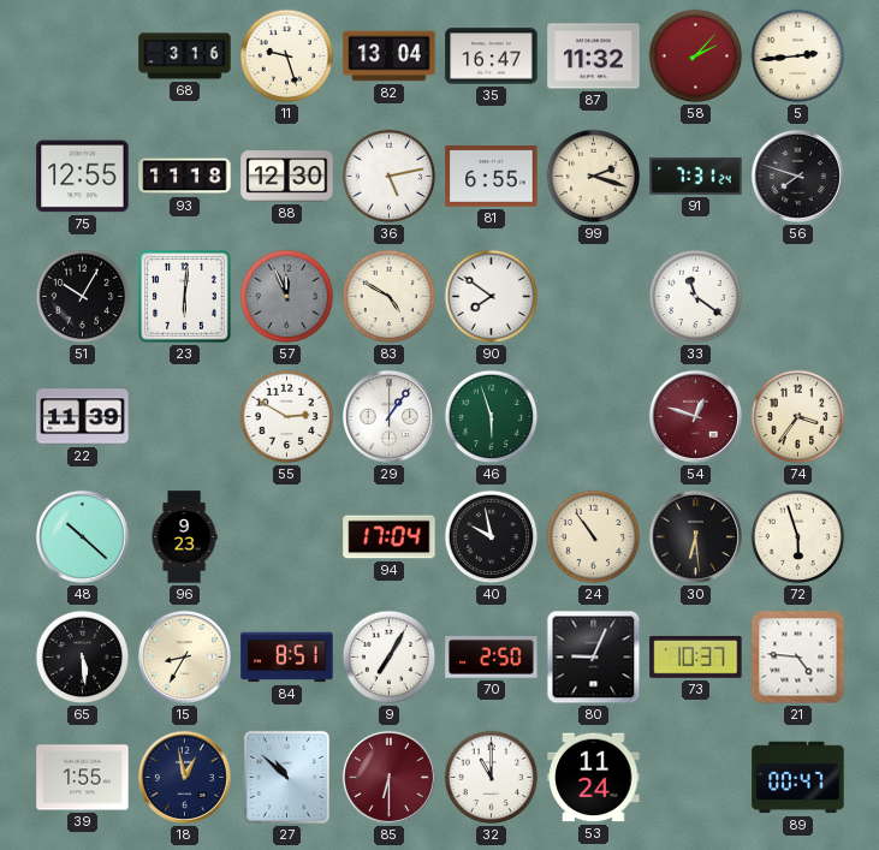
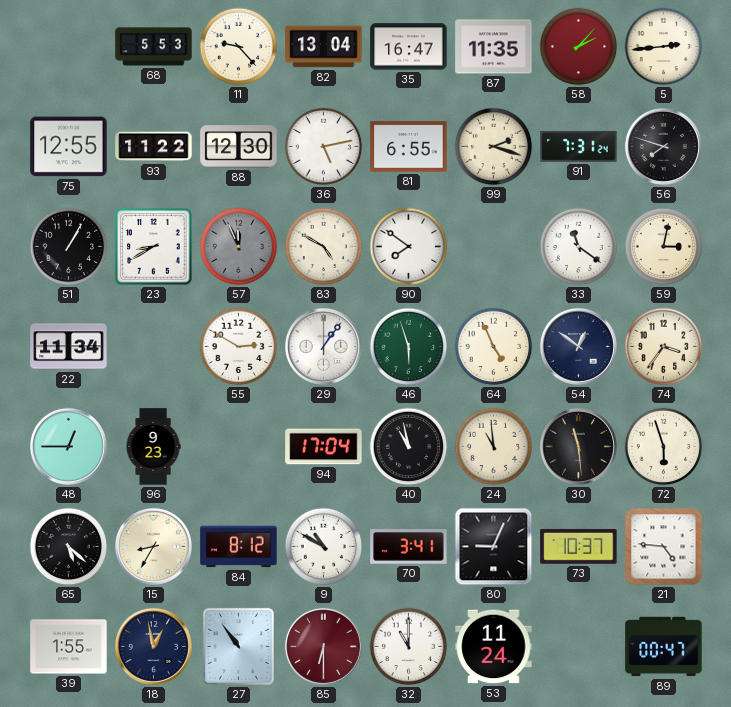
68: 3:16 -> 5:53
11: 9:27 -> 9:23
87: 11:32 -> 11:35
93: 11:18 -> 11:22
51: 10:05 -> 1:05
23: 6:01 -> 8:40
59: none -> 3:02
22: 11:39 -> 11:34
64: none -> 4:56
54: 12:48 -> 12:51
54 dial: burgundy -> navy
48: 10:22 -> 12:45
40: 9:58 -> 10:58
24: 10:54 -> 10:59
30: 6:29 -> 11:29
65: 5:29 -> 5:22
84: 8:51 -> 8:12
9: 7:05 -> 10:50
70: 2:50 -> 3:41
27: 10:52 -> 10:54
